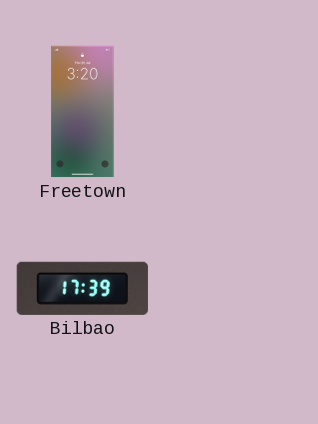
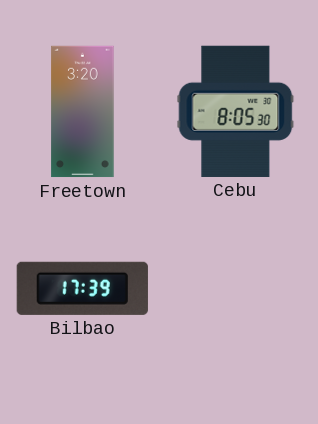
Cebu: none -> 8:05
